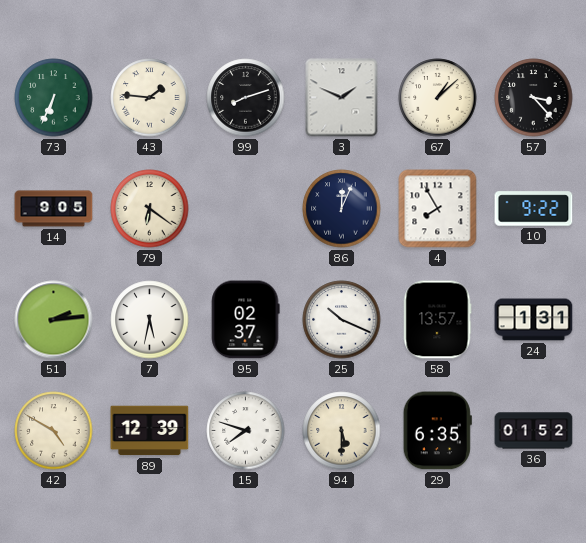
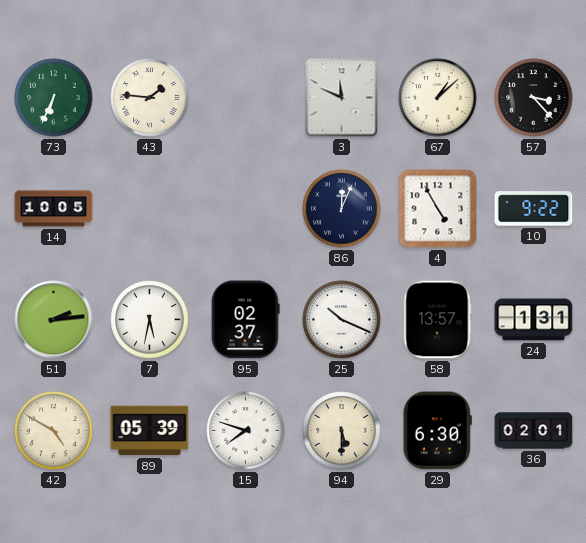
99: 8:12 -> none
3: 1:49 -> 11:49
14: 9:05 -> 10:05
79: 6:21 -> none
4: 7:55 -> 4:55
89: 12:39 -> 05:39
29: 6:35 -> 6:30
36: 01:52 -> 02:01
